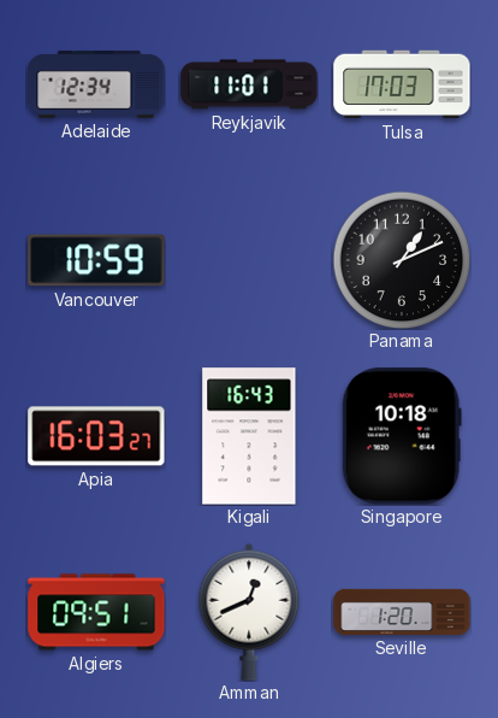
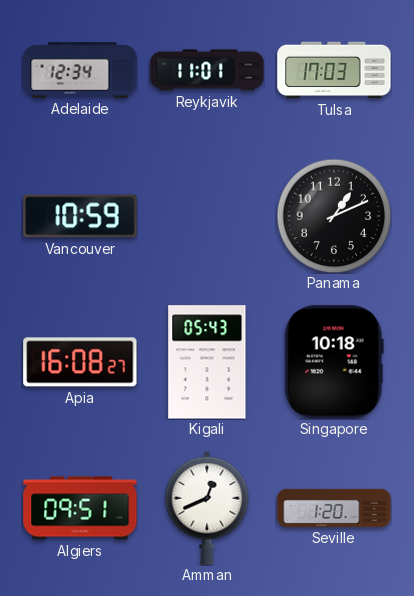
Apia: 16:03 -> 16:08
Kigali: 16:43 -> 05:43
